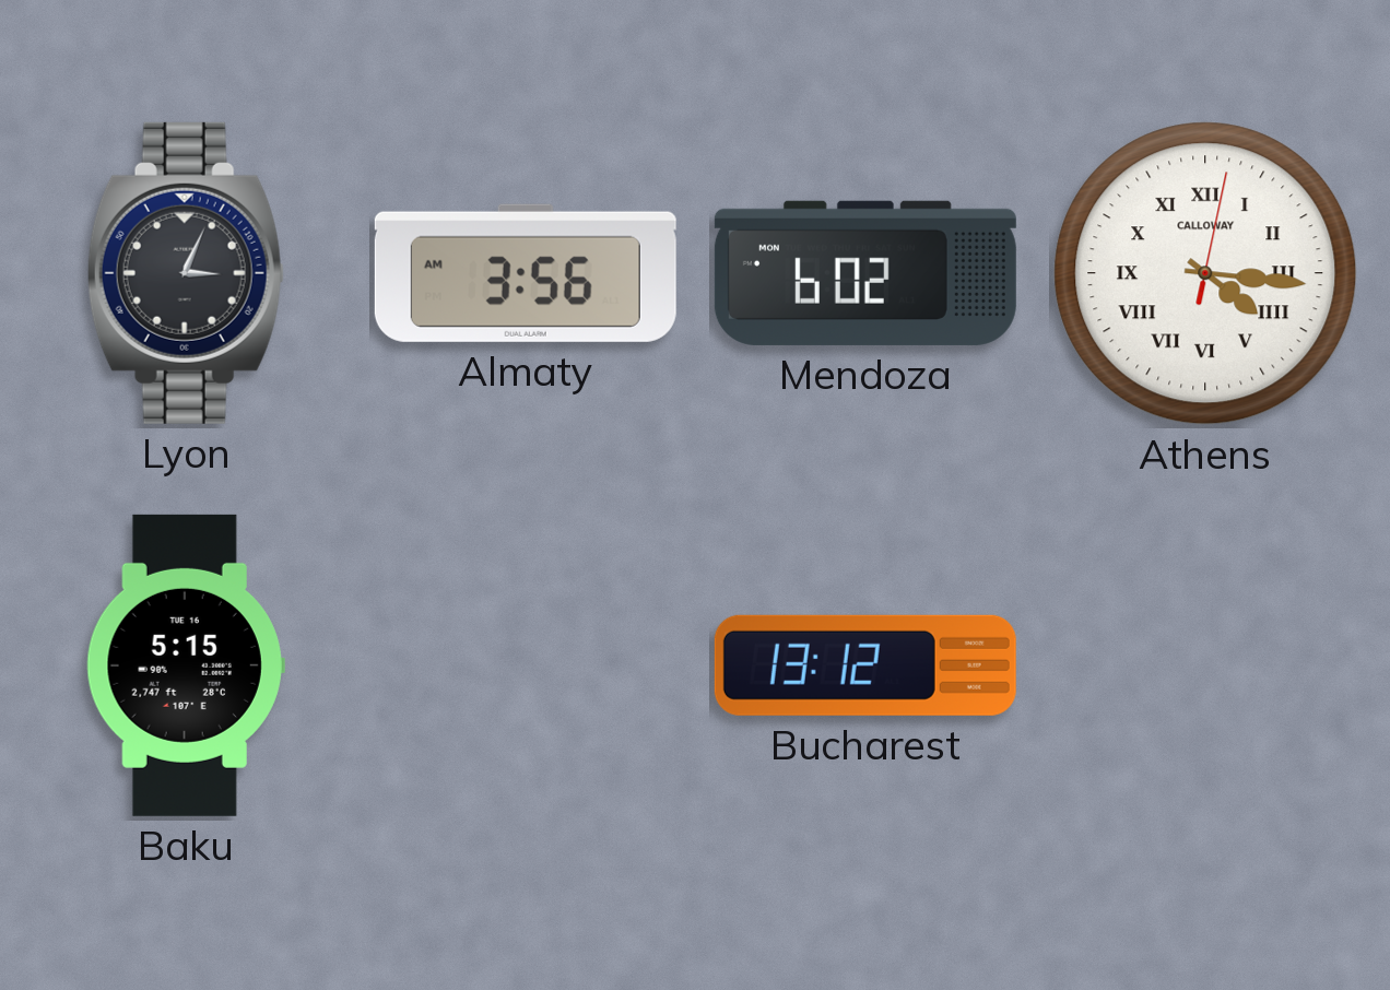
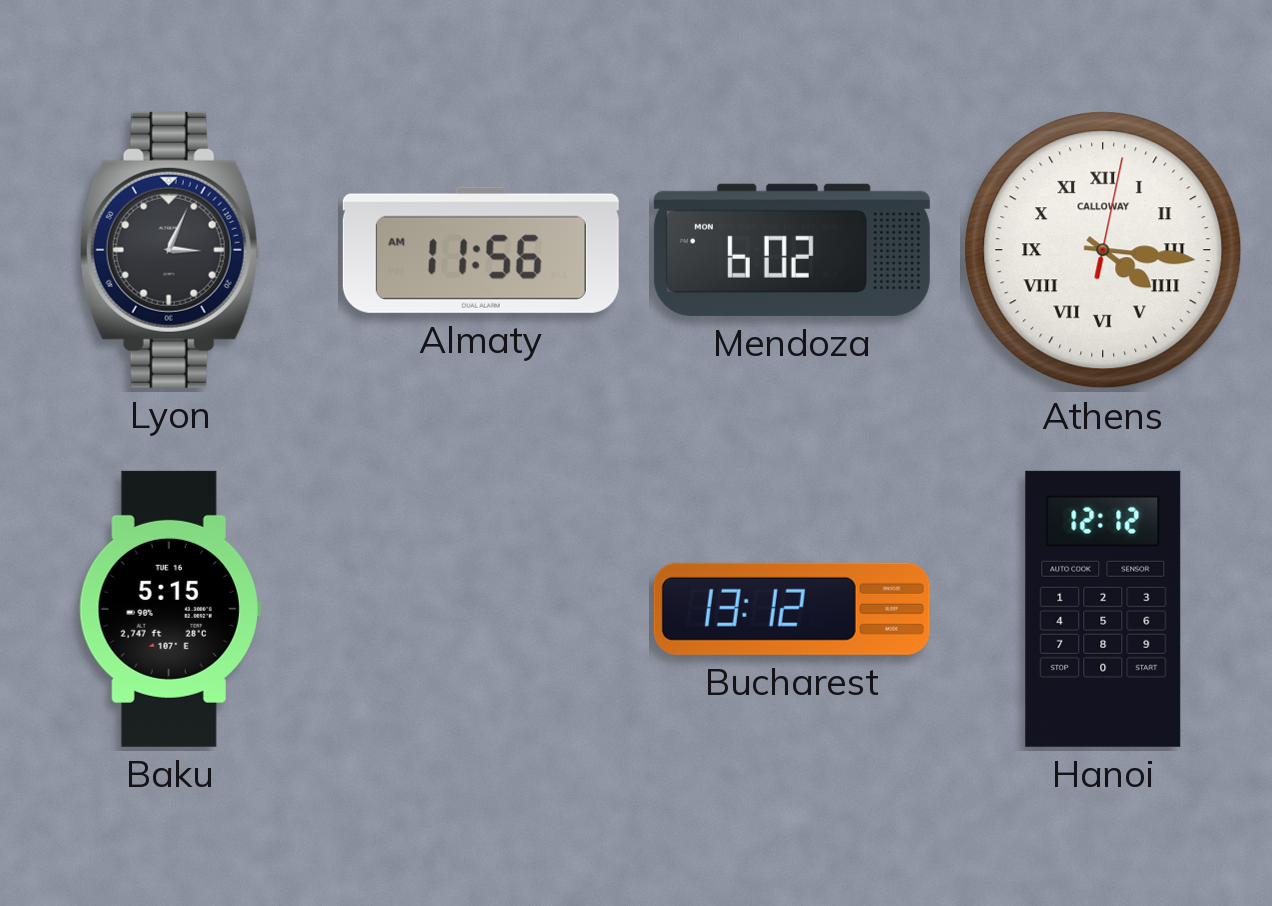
Almaty: 3:56 -> 11:56
Hanoi: none -> 12:12
